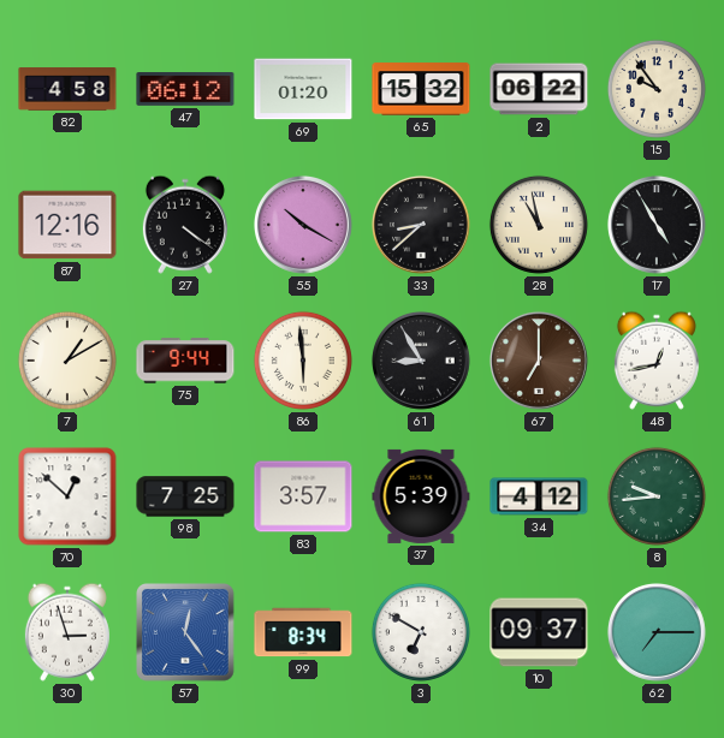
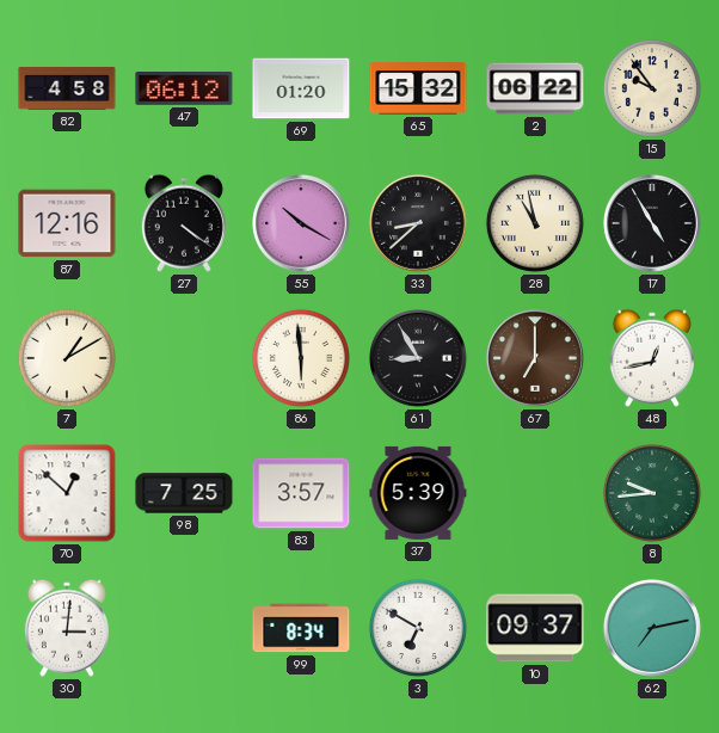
75: 9:44 -> none
34: 4:12 -> none
30: 2:57 -> 3:01
57: 12:24 -> none
62: 7:15 -> 7:13
